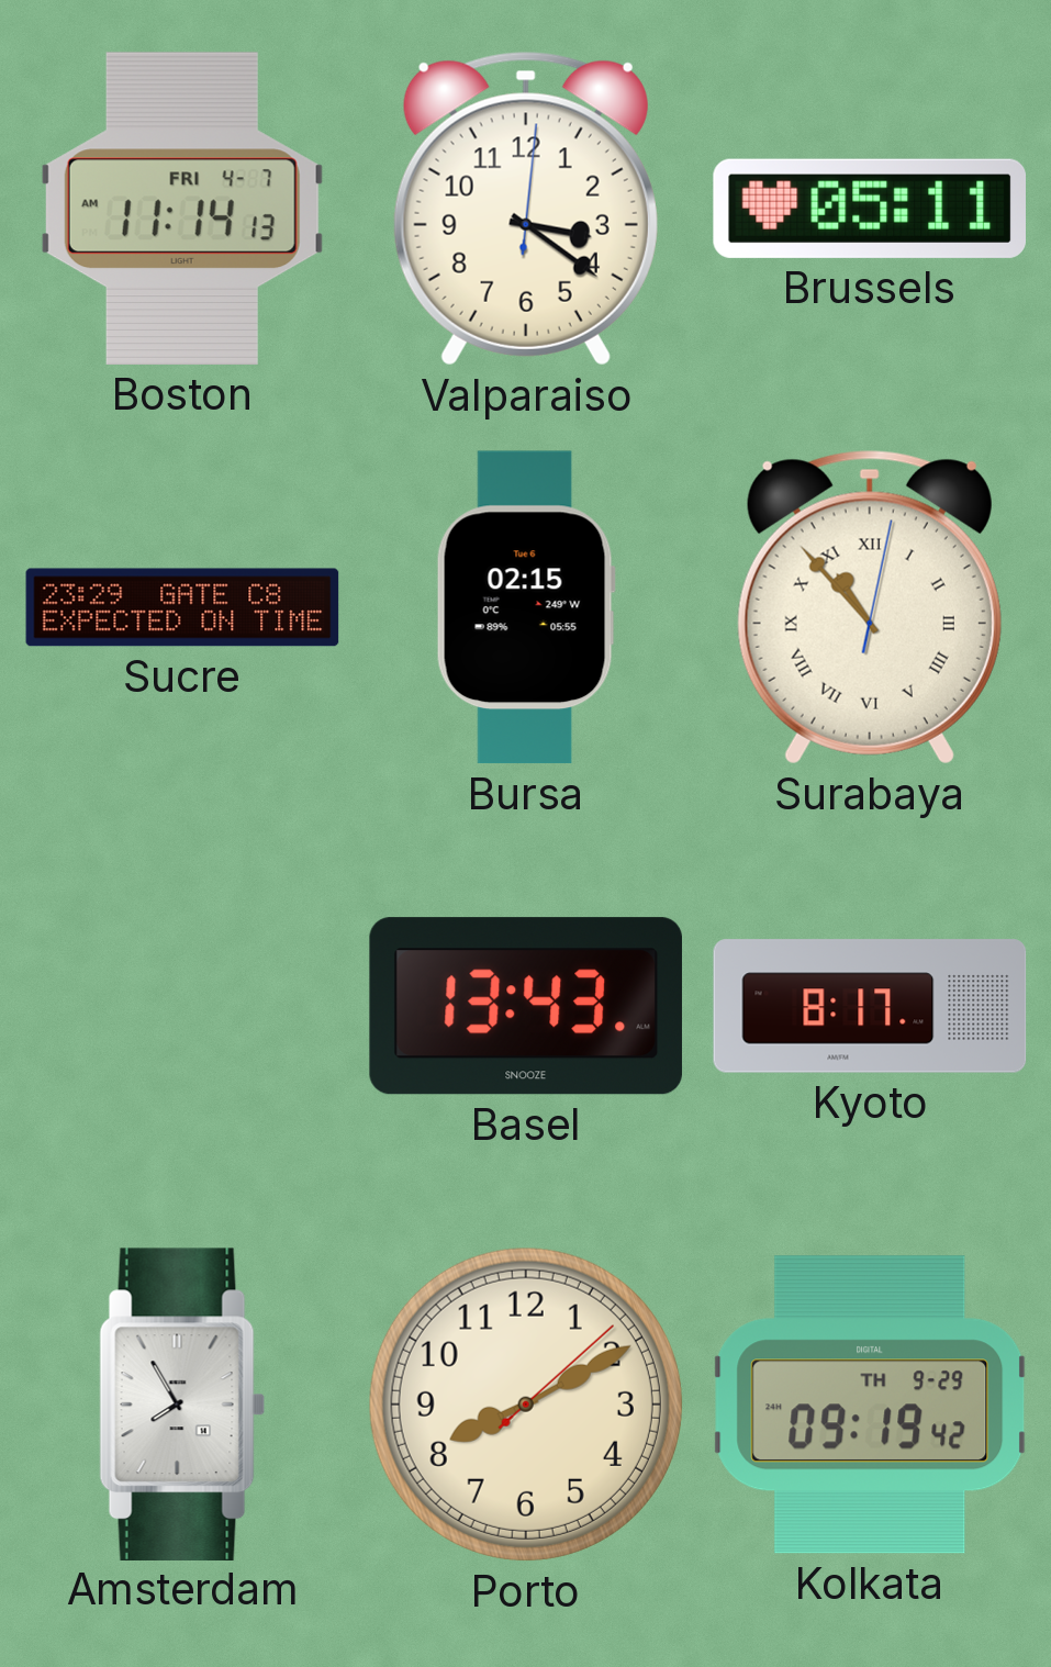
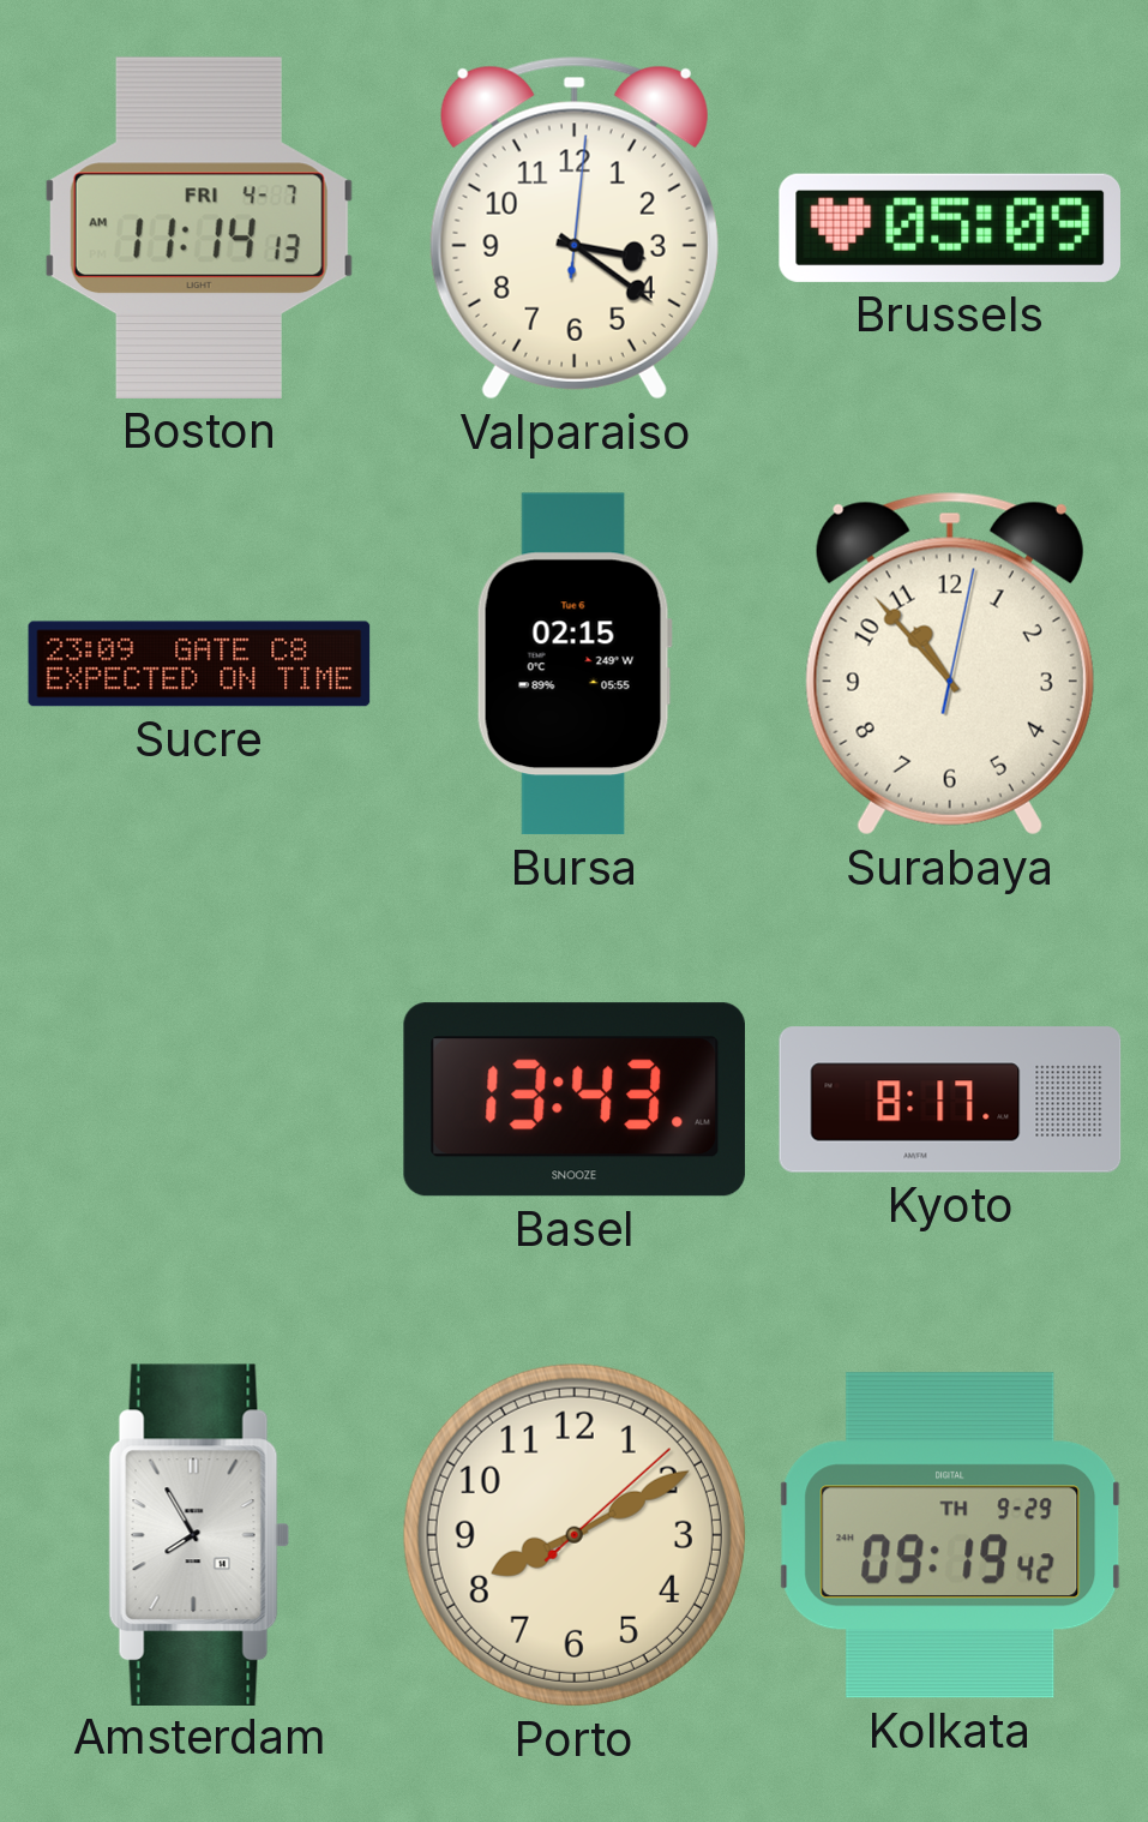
Brussels: 05:11 -> 05:09
Sucre: 23:29 -> 23:09
Surabaya numerals: Roman -> Arabic
